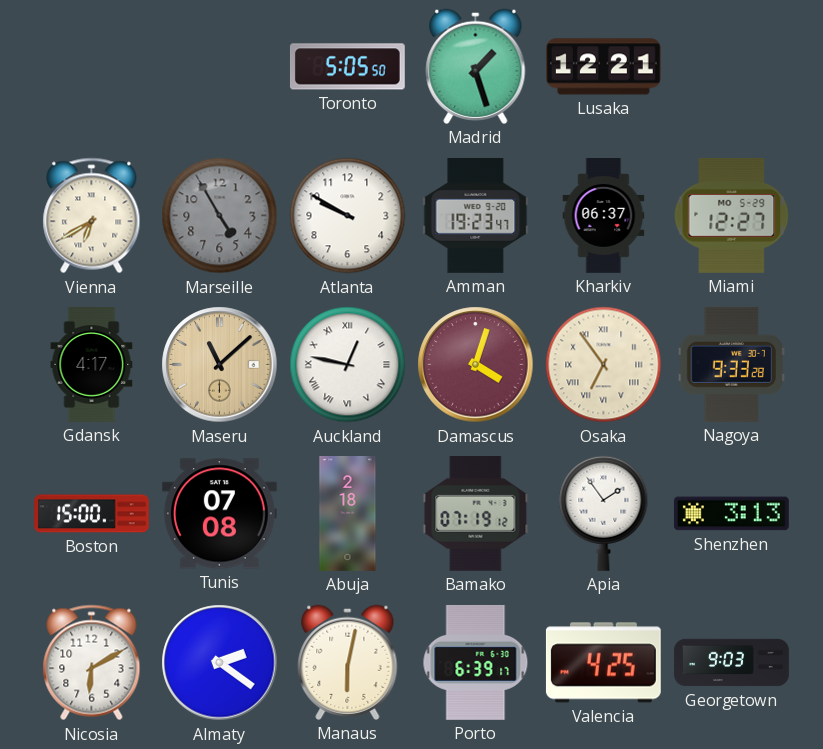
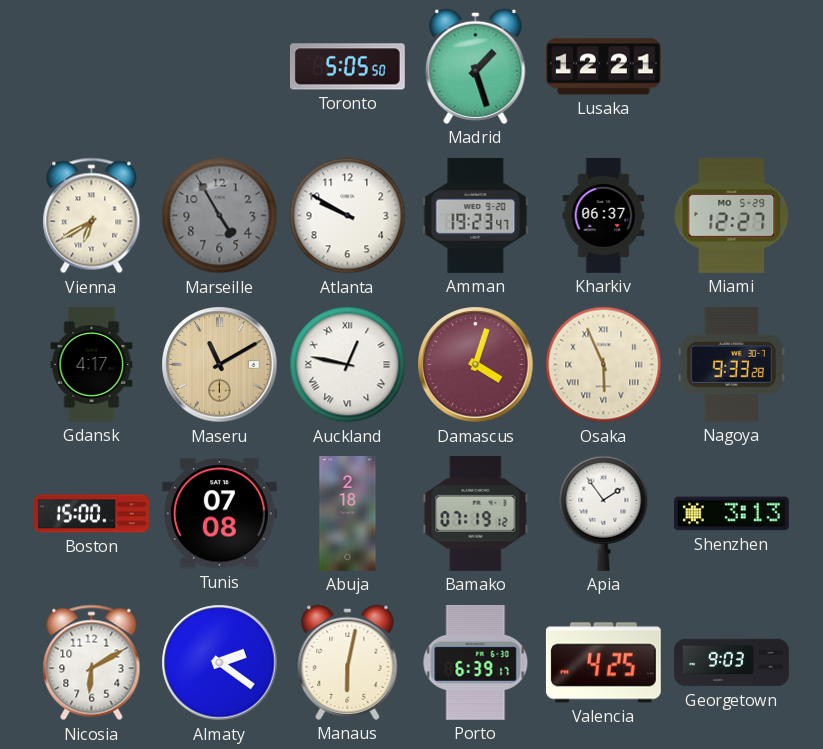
Maseru: 11:08 -> 11:10
Osaka: 6:54 -> 5:56
